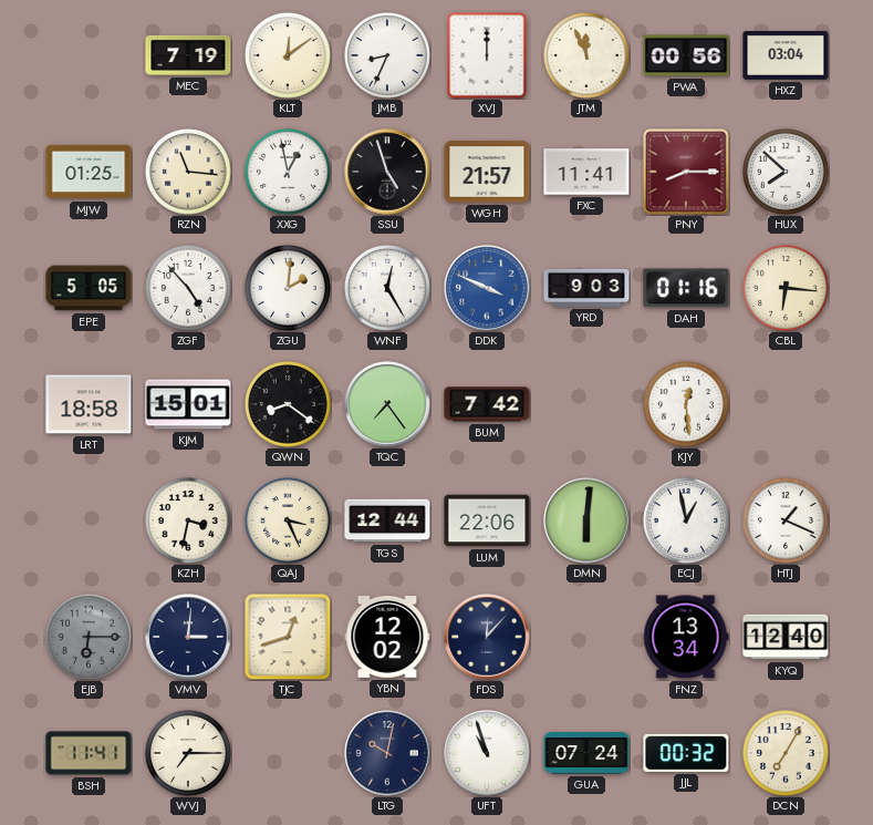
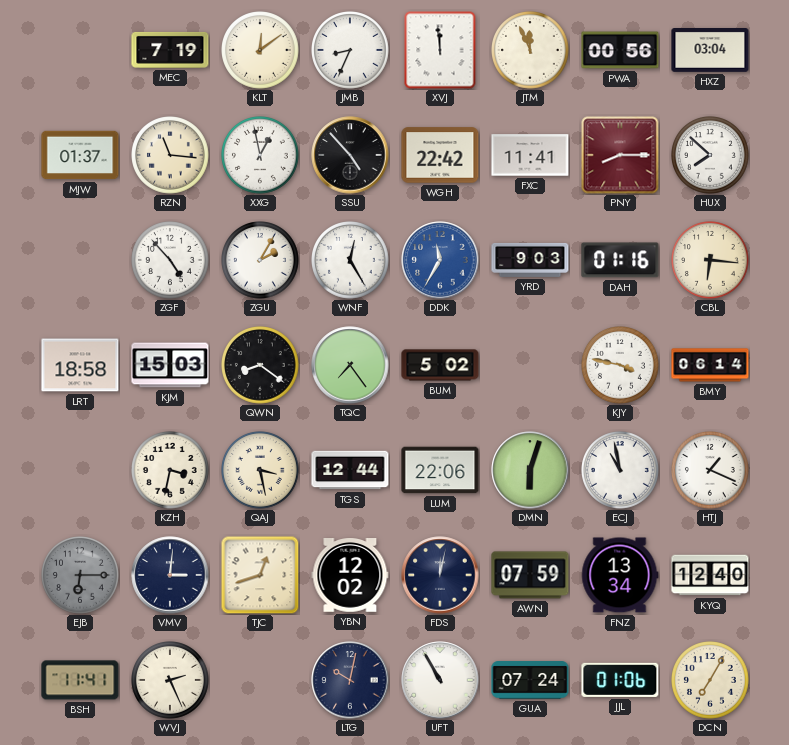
XVJ: 12:00 -> 11:59
MJW: 01:25 -> 01:37
SSU: 4:57 -> 4:53
WGH: 21:57 -> 22:42
EPE: 5:05 -> none
ZGU: 2:01 -> 2:05
DDK: 3:49 -> 11:35
KJM: 15:01 -> 15:03
BUM: 7:42 -> 5:02
KJY: 12:29 -> 3:47
BMY: none -> 06:14
QAJ: 3:26 -> 3:28
DMN: 6:01 -> 6:03
ECJ: 12:58 -> 10:58
FDS: 12:07 -> 12:02
AWN: none -> 07:59
WVJ: 7:15 -> 2:26
UFT: 10:57 -> 10:55
JJL: 00:32 -> 01:06
